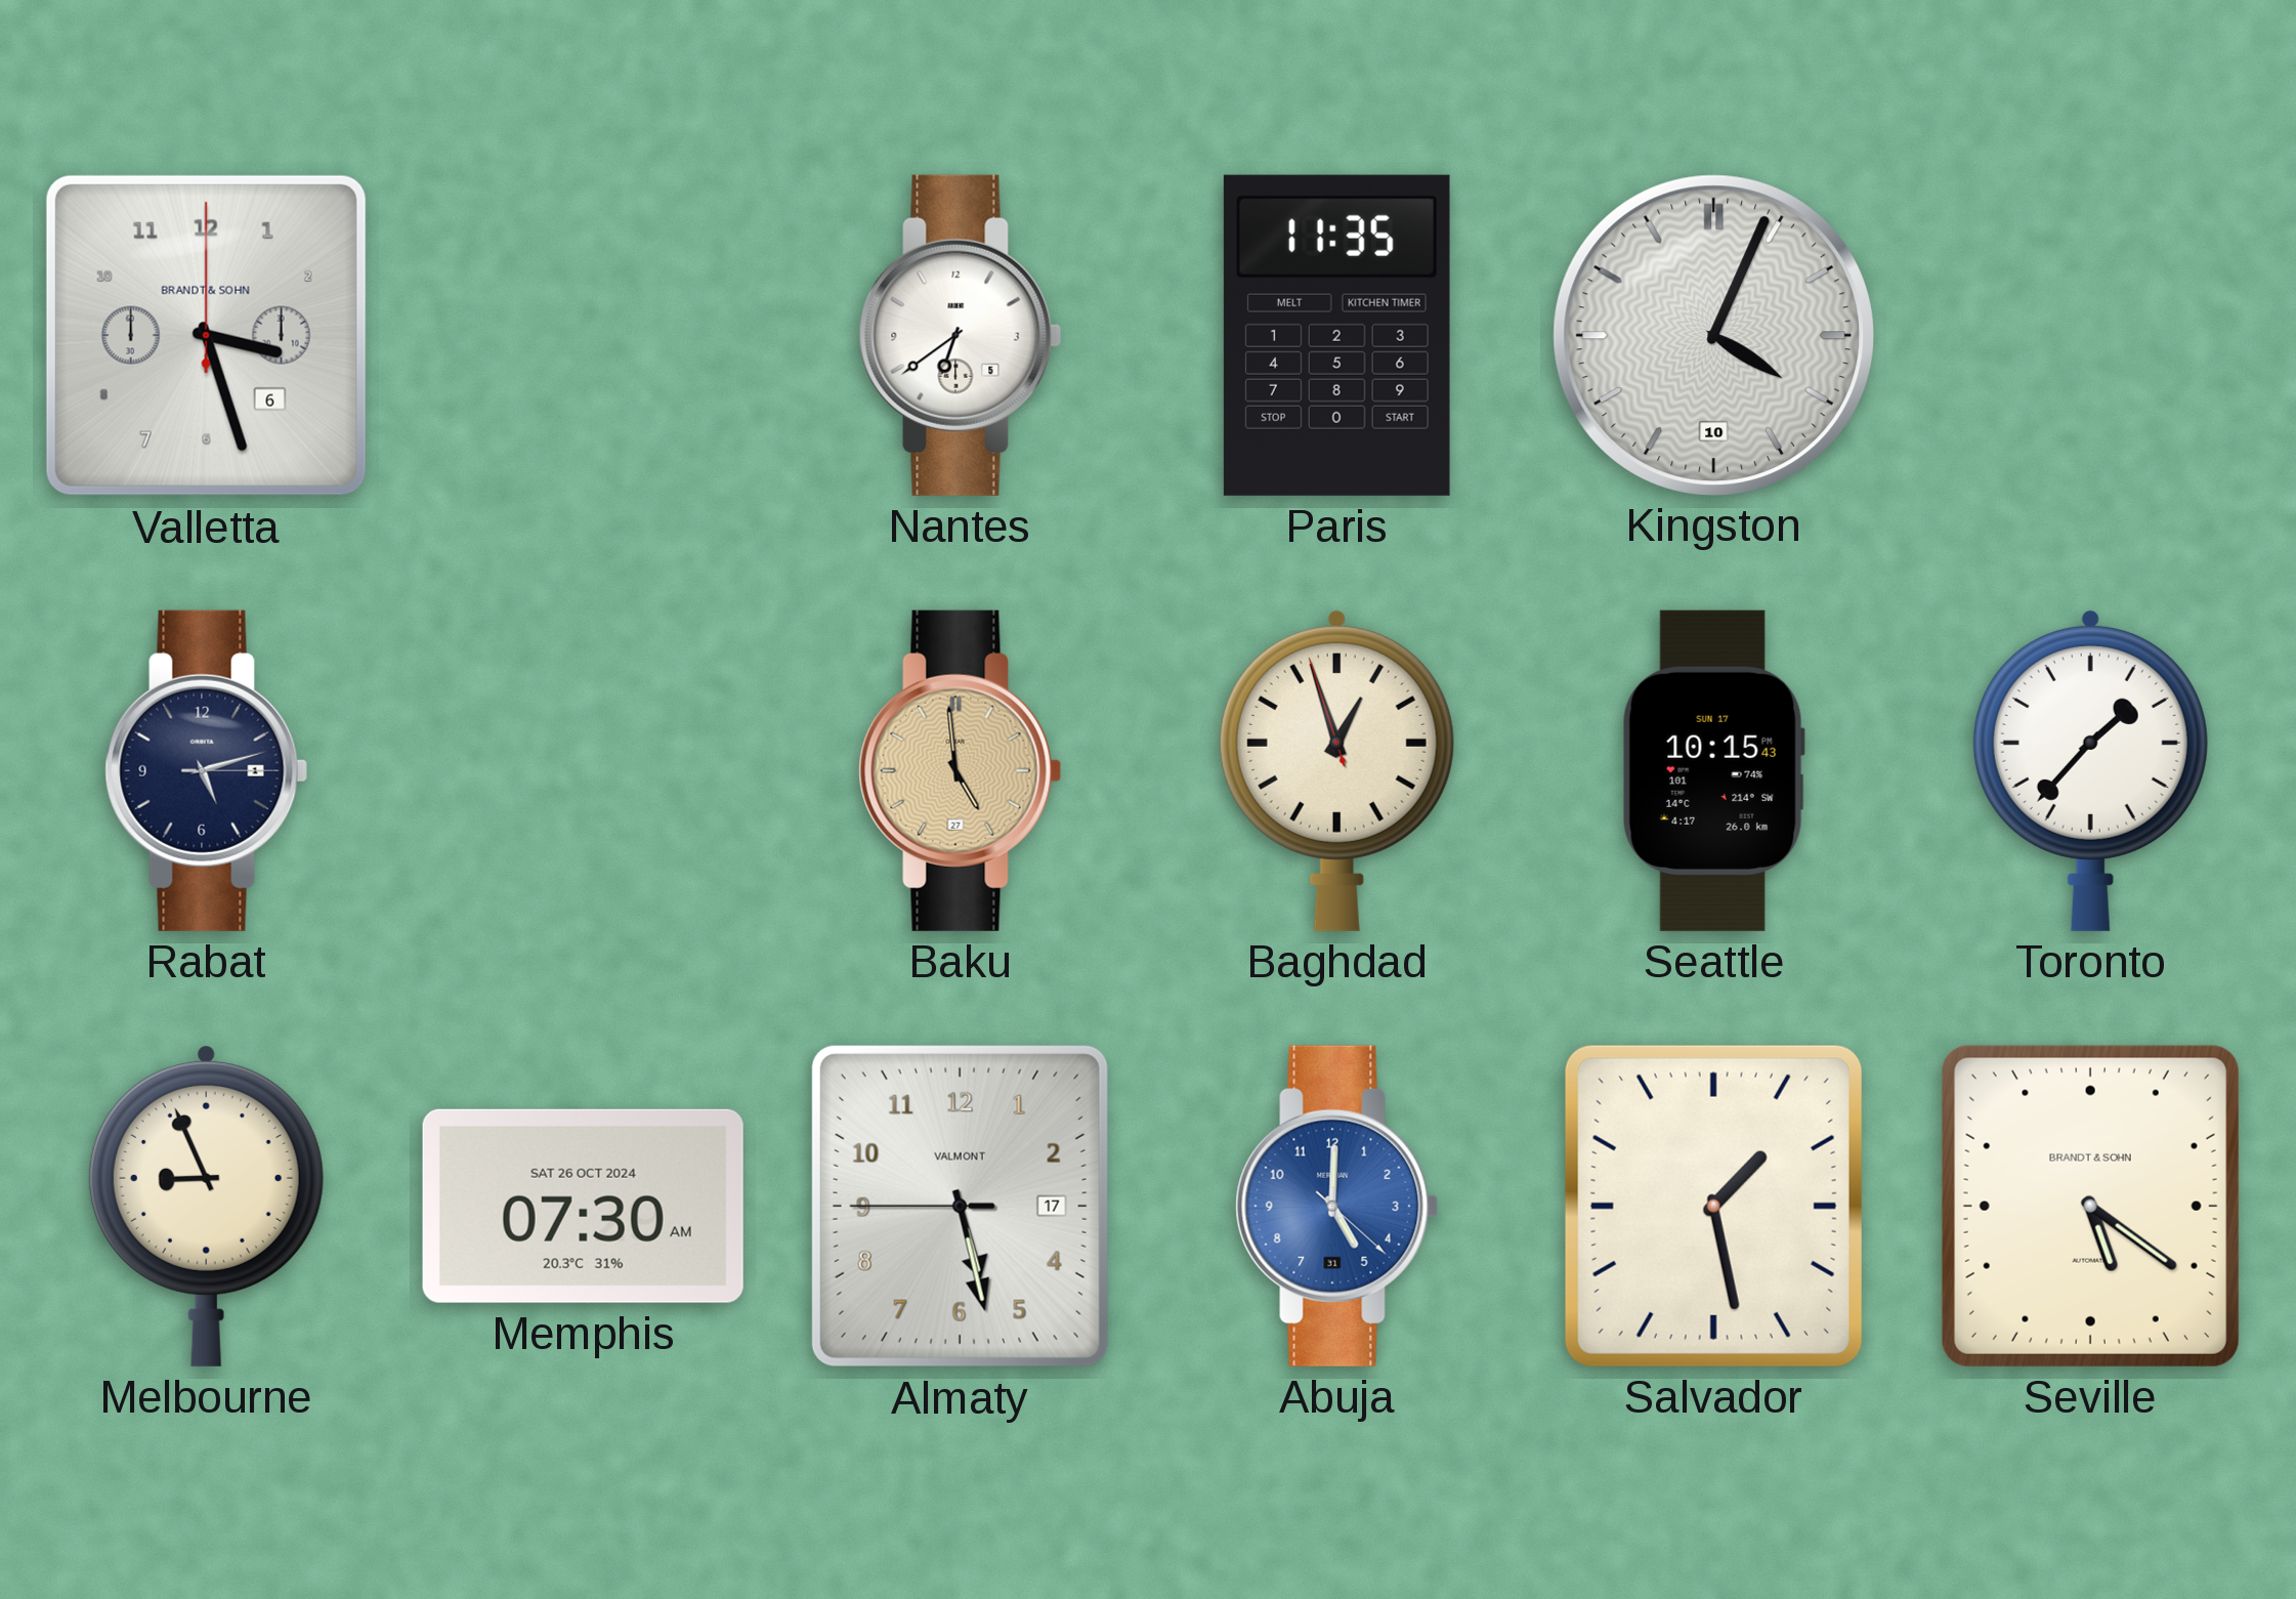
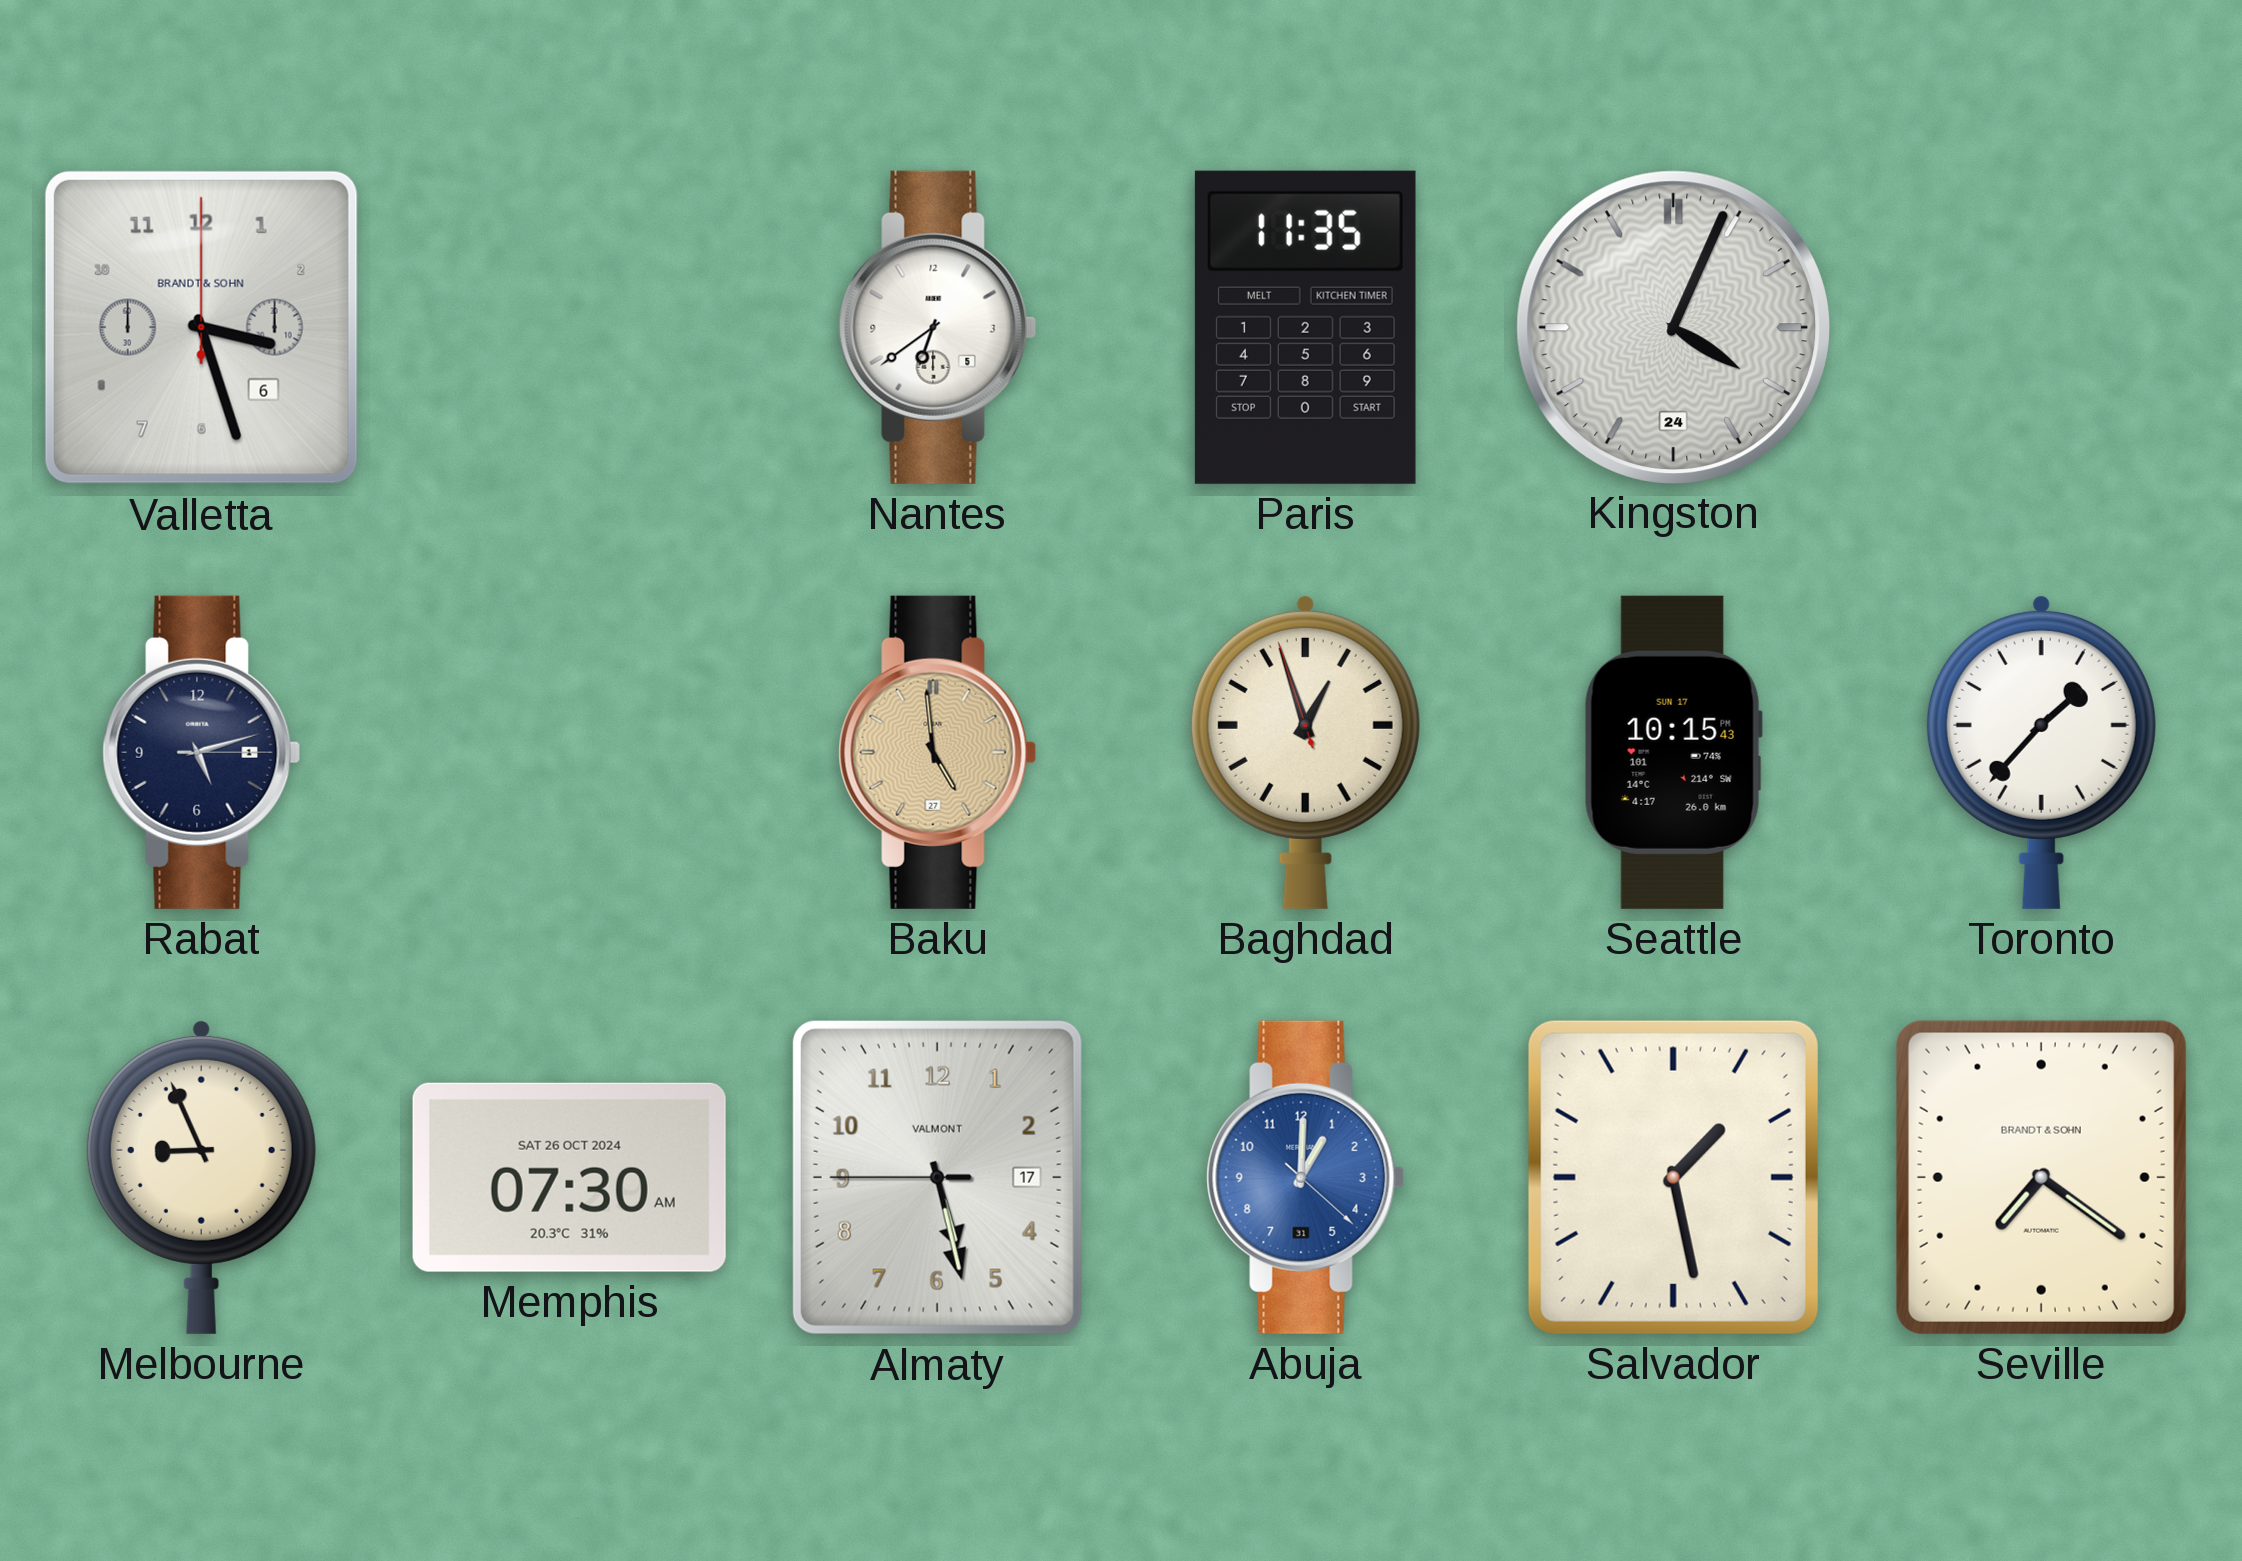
Kingston date: 10 -> 24
Abuja: 5:00 -> 1:00
Seville: 5:21 -> 7:21
